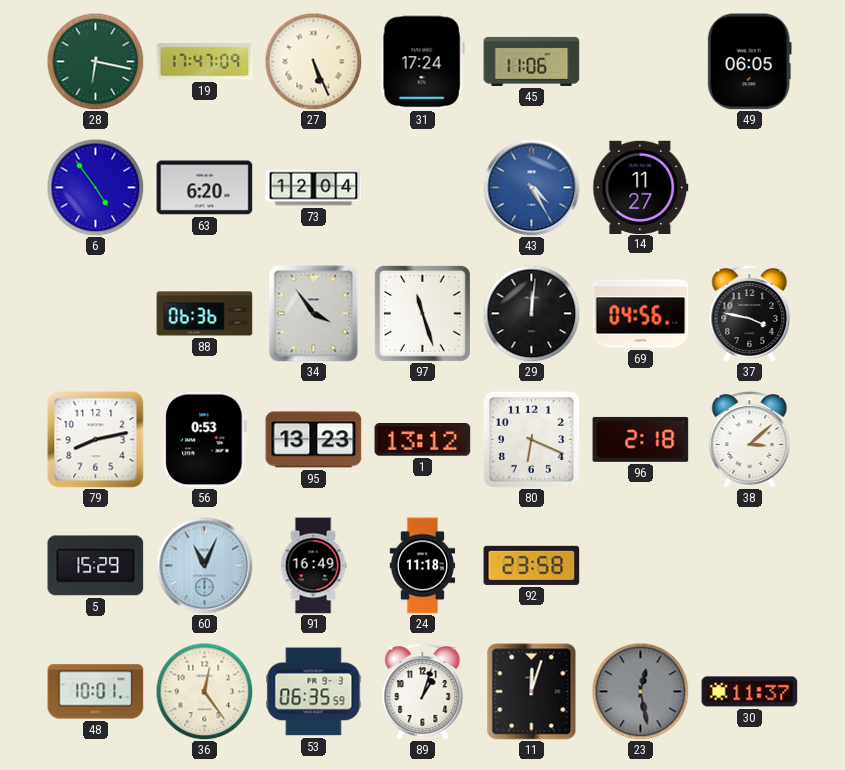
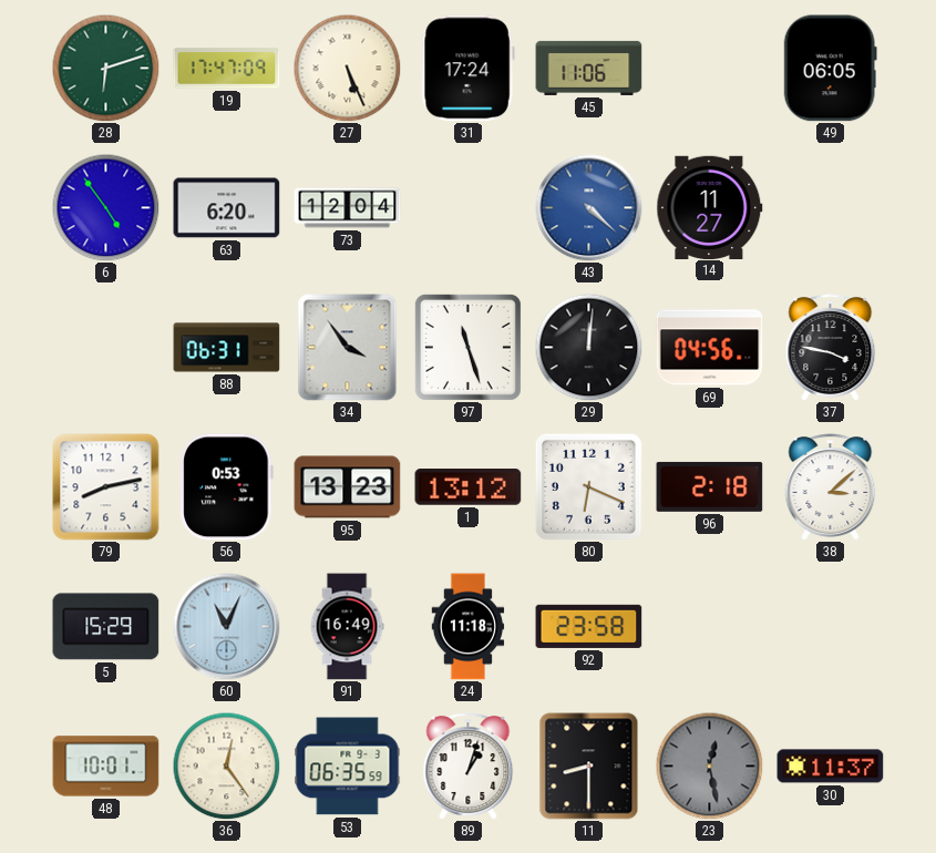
28: 6:17 -> 6:12
43: 4:25 -> 4:22
88: 06:36 -> 06:31
11: 12:03 -> 8:30
